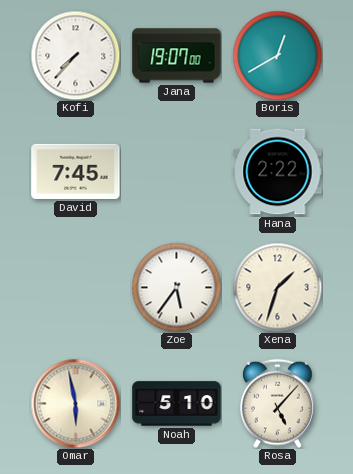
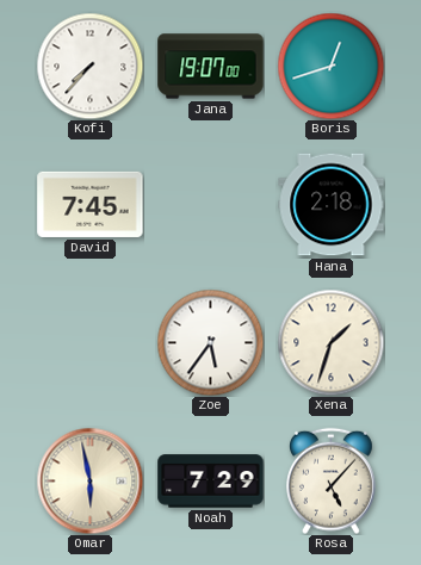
Boris: 12:40 -> 12:42
Hana: 2:22 -> 2:18
Noah: 5:10 -> 7:29
